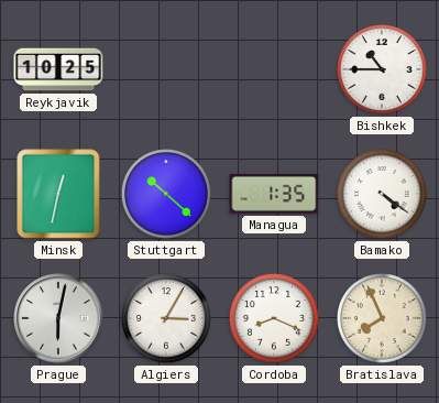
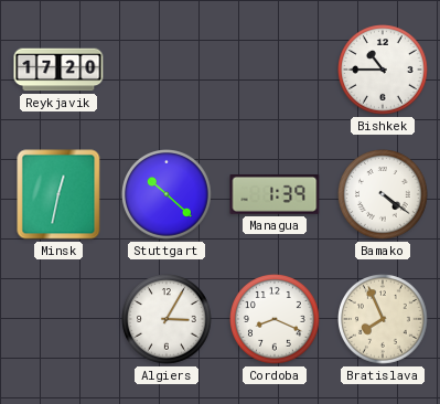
Reykjavik: 10:25 -> 17:20
Managua: 1:35 -> 1:39
Prague: 6:02 -> none
